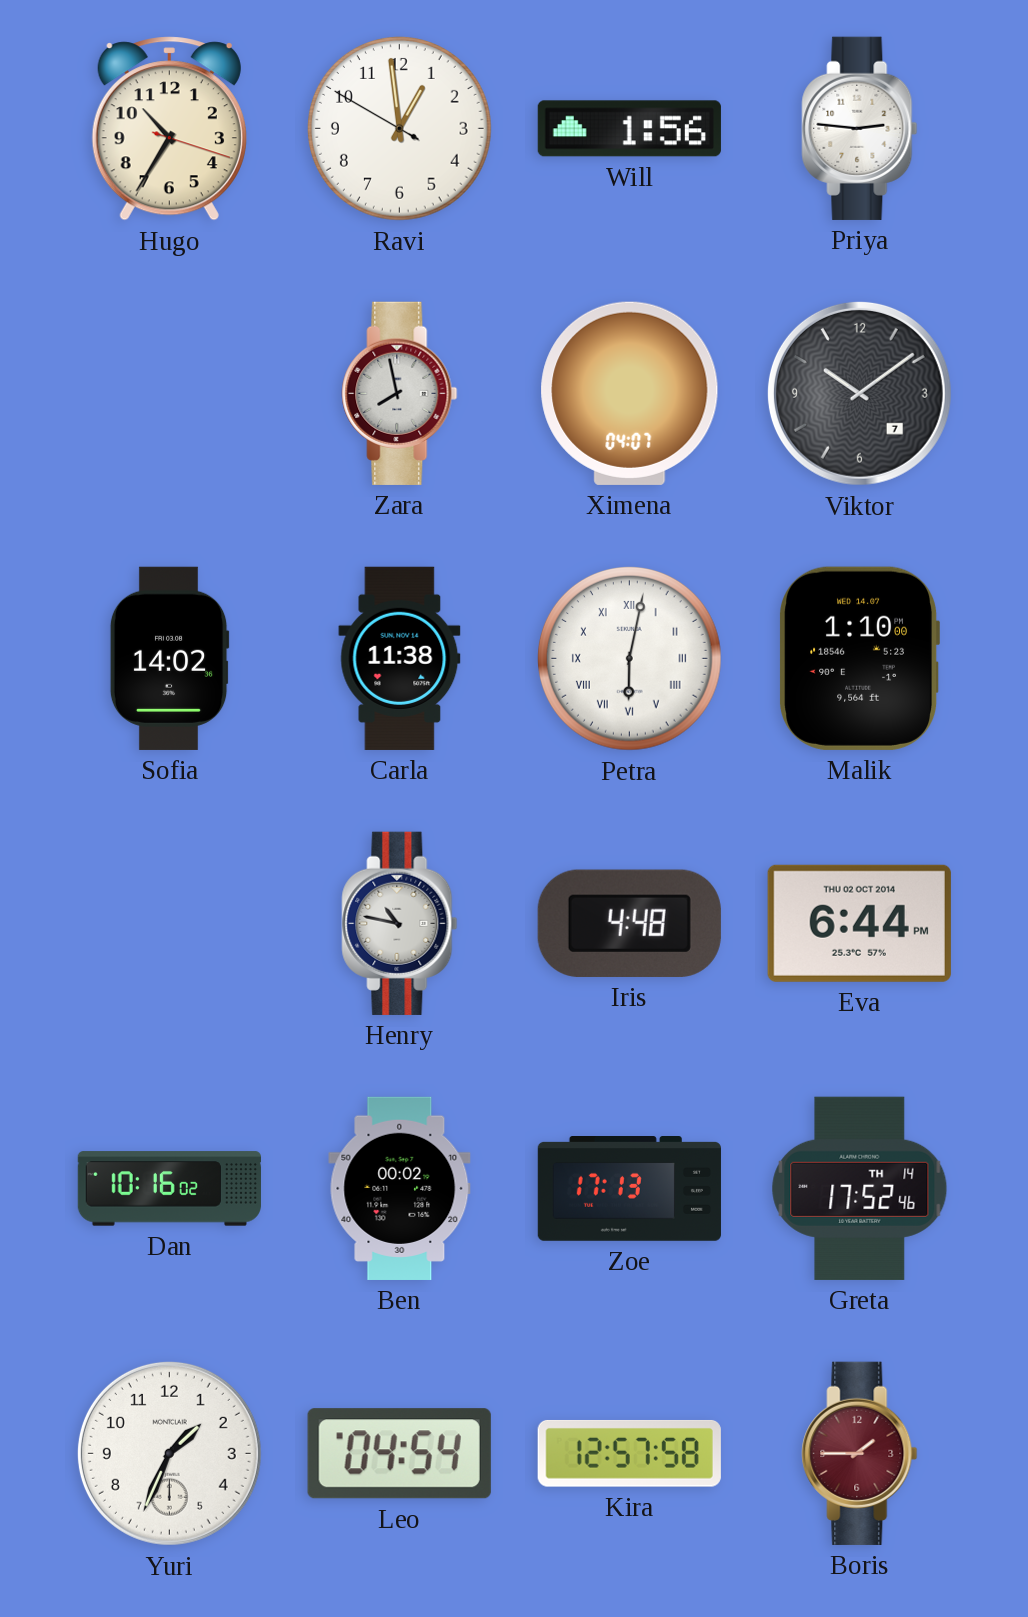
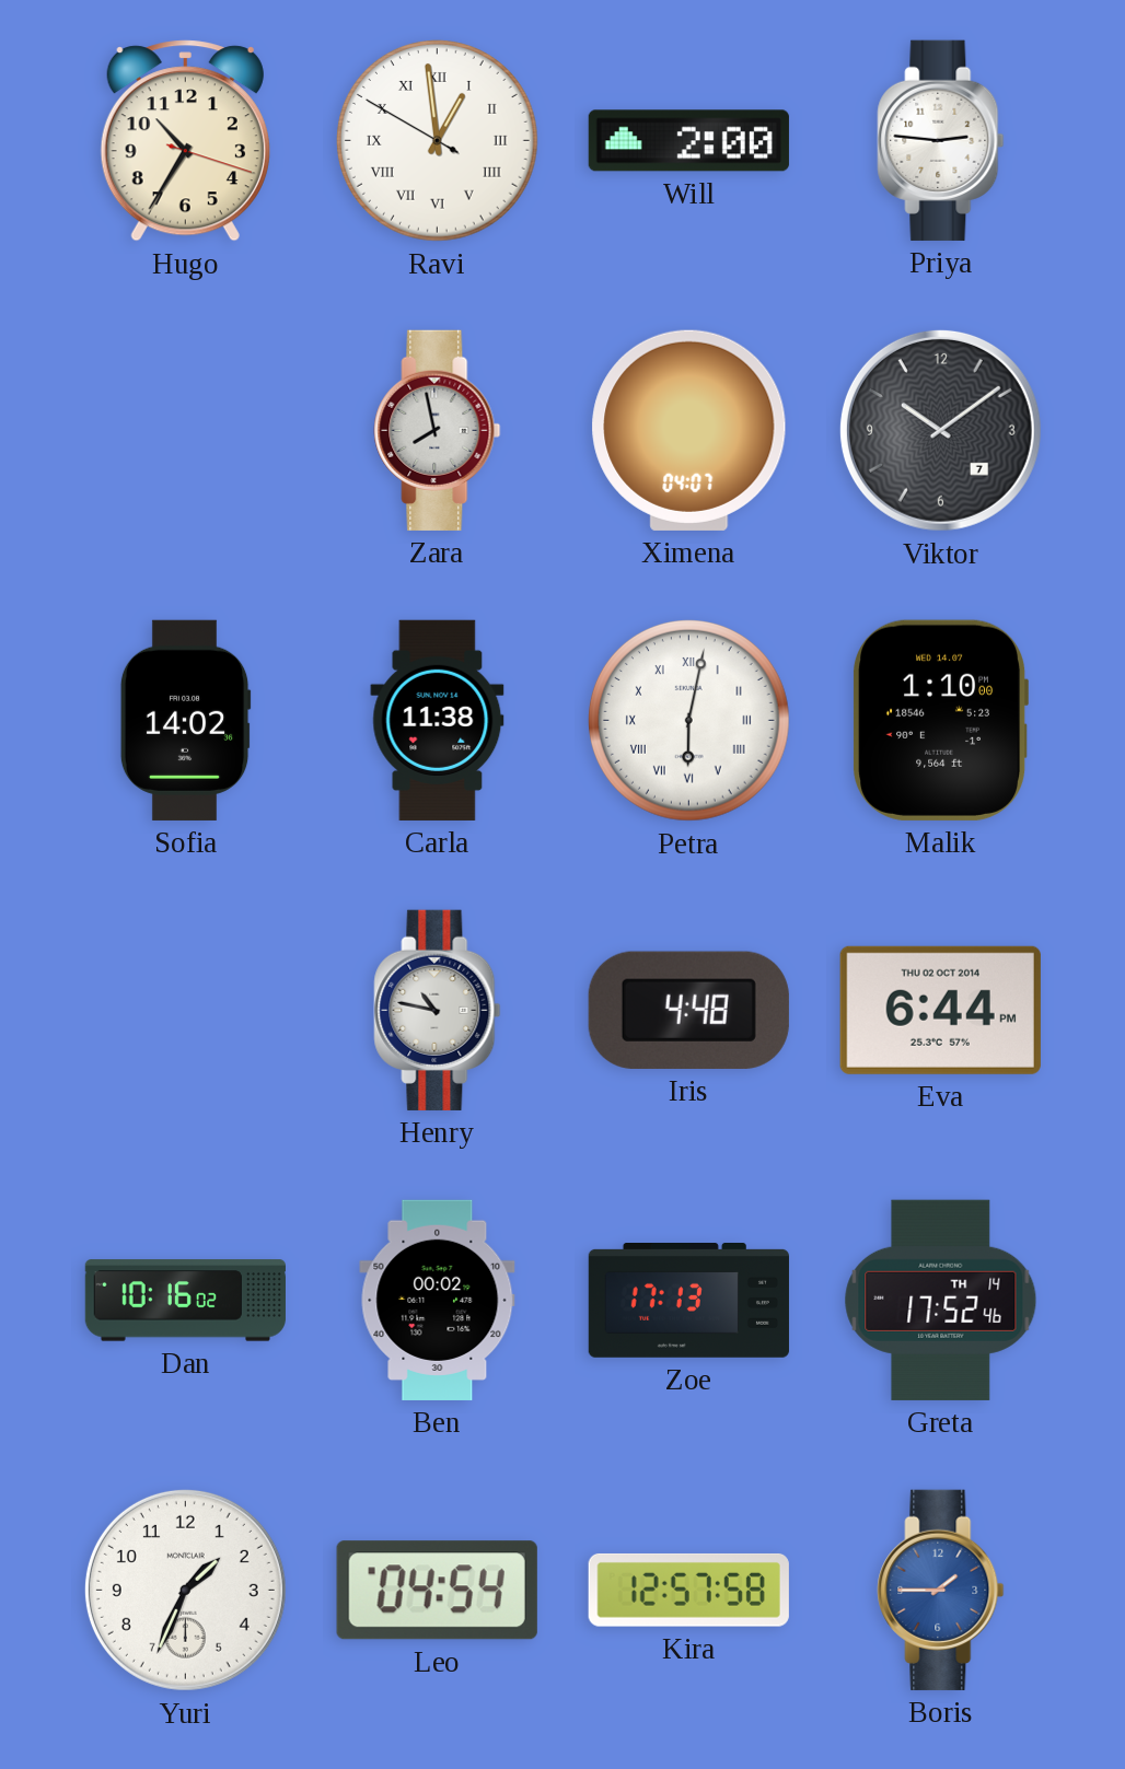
Ravi numerals: Arabic -> Roman
Will: 1:56 -> 2:00
Boris dial: burgundy -> blue
